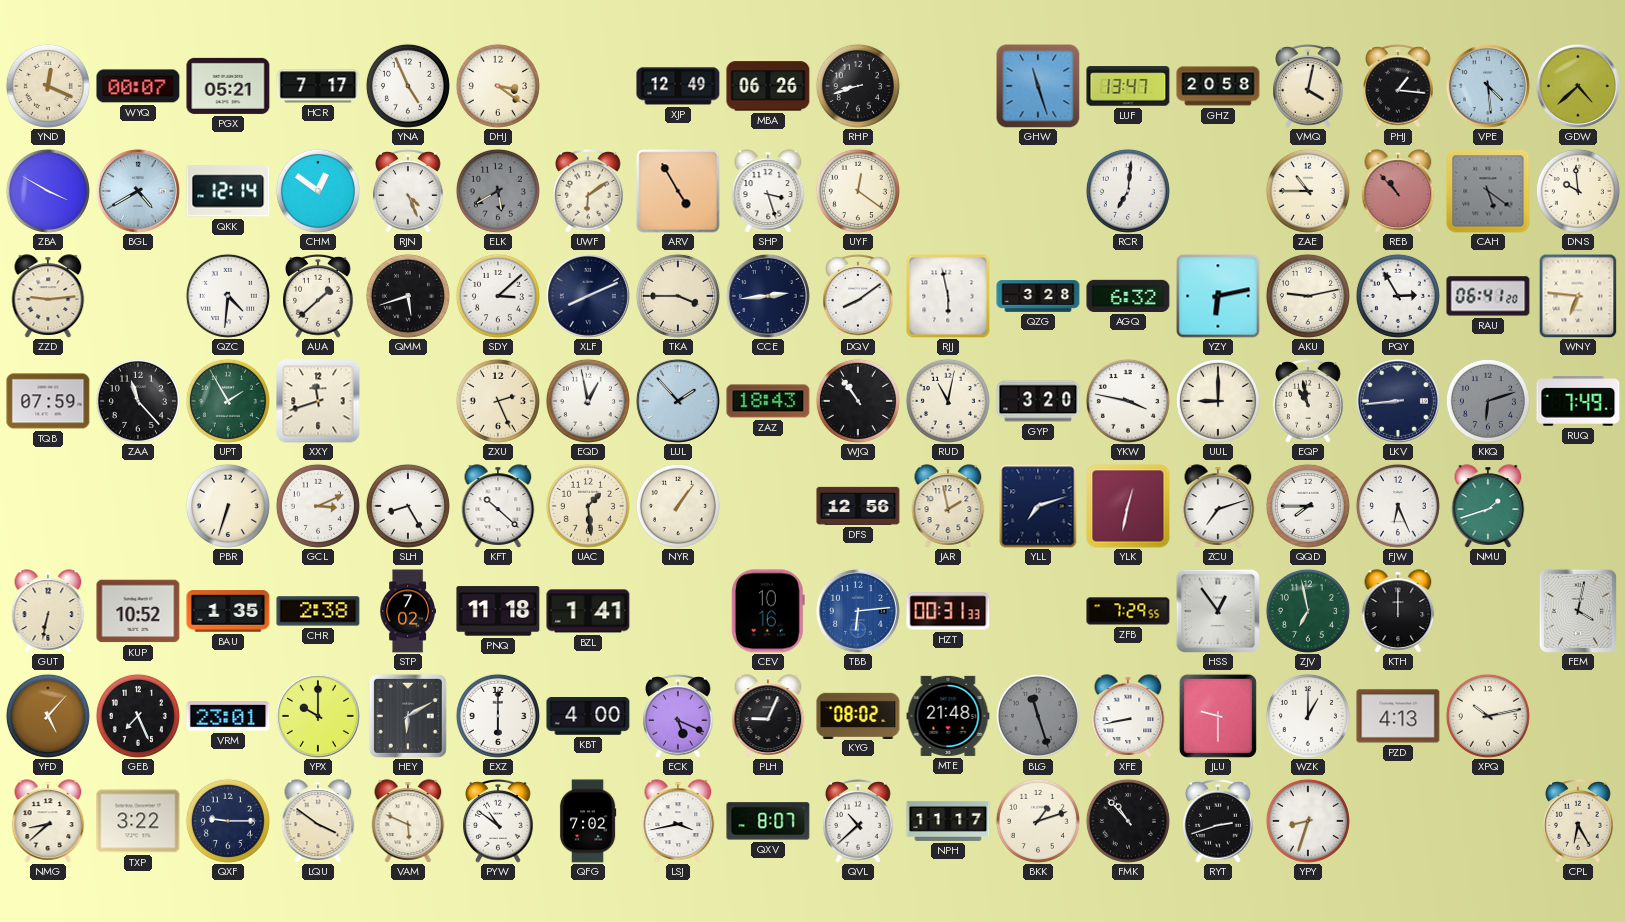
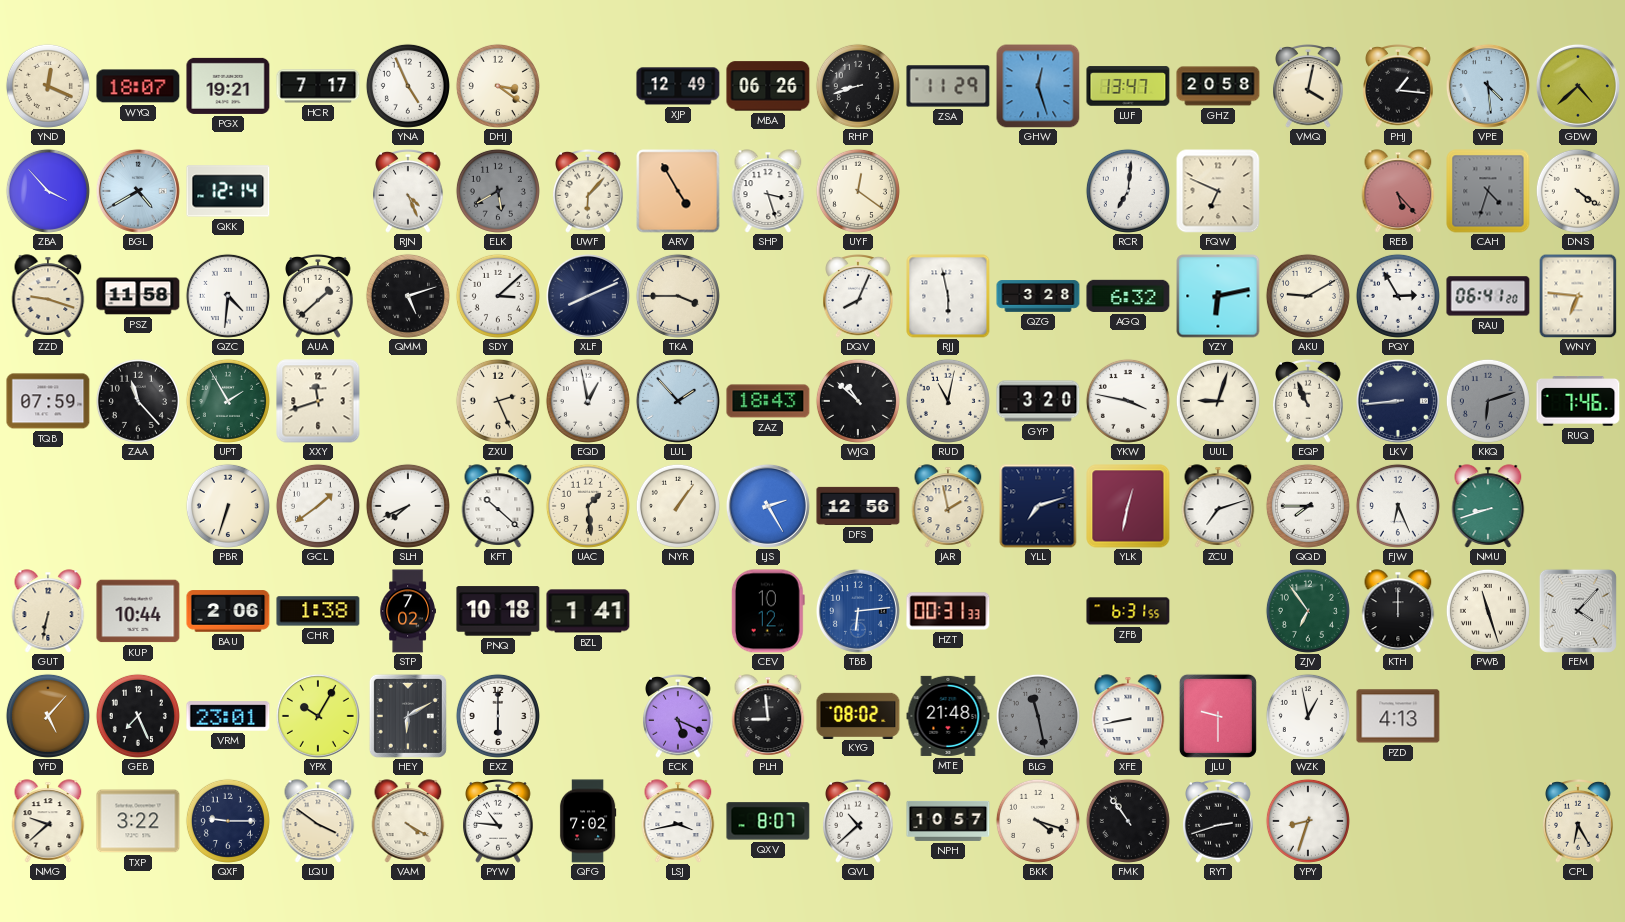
WYQ: 00:07 -> 18:07
PGX: 05:21 -> 19:21
ZSA: none -> 11:29
GHW: 11:27 -> 12:27
ZBA: 3:50 -> 3:53
CHM: 12:51 -> none
UWF: 6:09 -> 6:07
FQW: none -> 6:49
ZAE: 10:45 -> none
REB: 10:53 -> 5:23
CAH: 5:21 -> 4:33
DNS: 9:59 -> 4:21
ZZD: 9:14 -> 9:18
PSZ: none -> 11:58
QMM: 5:42 -> 5:12
CCE: 2:44 -> none
DQV: 8:09 -> 8:04
AKU: 9:13 -> 9:10
WJQ: 10:54 -> 10:52
UUL: 9:00 -> 9:03
EQP: 10:58 -> 10:56
RUQ: 7:49 -> 7:46
GCL: 3:11 -> 1:39
SLH: 8:25 -> 7:41
LJS: none -> 2:25
NMU: 1:42 -> 8:42
KUP: 10:52 -> 10:44
BAU: 1:35 -> 2:06
CHR: 2:38 -> 1:38
PNQ: 11:18 -> 10:18
CEV: 10:16 -> 10:12
ZFB: 7:29 -> 6:31
HSS: 12:54 -> none
ZJV: 6:58 -> 6:54
PWB: none -> 11:27
FEM: 4:02 -> 4:07
YPX: 10:00 -> 10:05
KBT: 4:00 -> none
PLH: 9:04 -> 8:59
BLG: 11:27 -> 11:28
WZK: 1:00 -> 12:58
XPQ: 10:13 -> none
NMG: 8:38 -> 9:38
VAM: 5:49 -> 4:20
PYW: 10:51 -> 10:46
NPH: 11:17 -> 10:57
BKK: 1:12 -> 4:18
FMK: 10:53 -> 10:54
